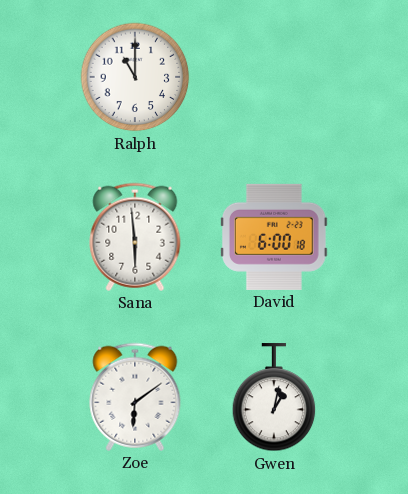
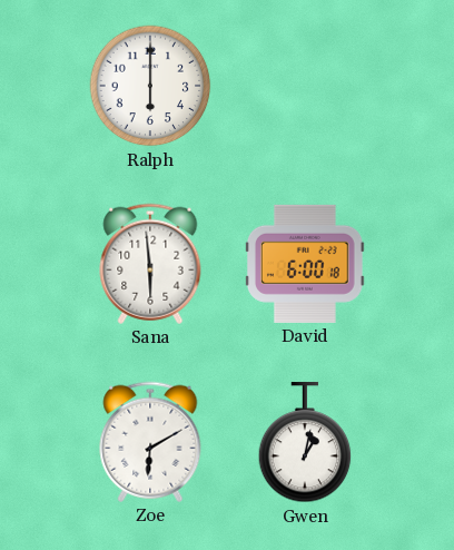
Ralph: 11:00 -> 6:00
Zoe: 6:09 -> 6:10
